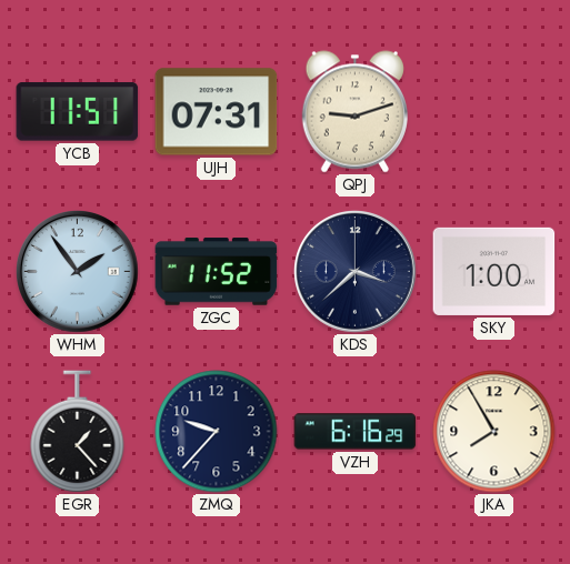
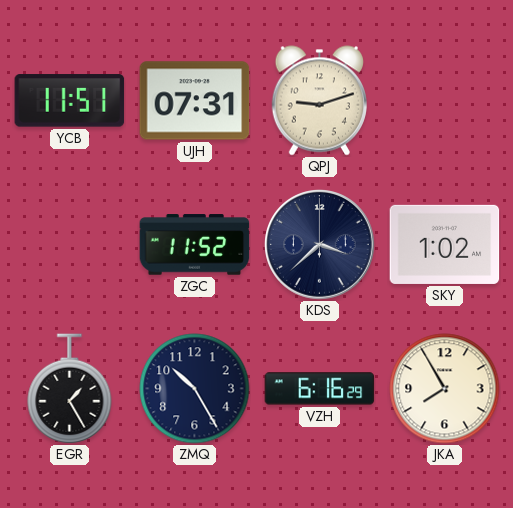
WHM: 1:54 -> none
SKY: 1:00 -> 1:02
EGR: 1:23 -> 1:25
ZMQ: 9:37 -> 10:25
